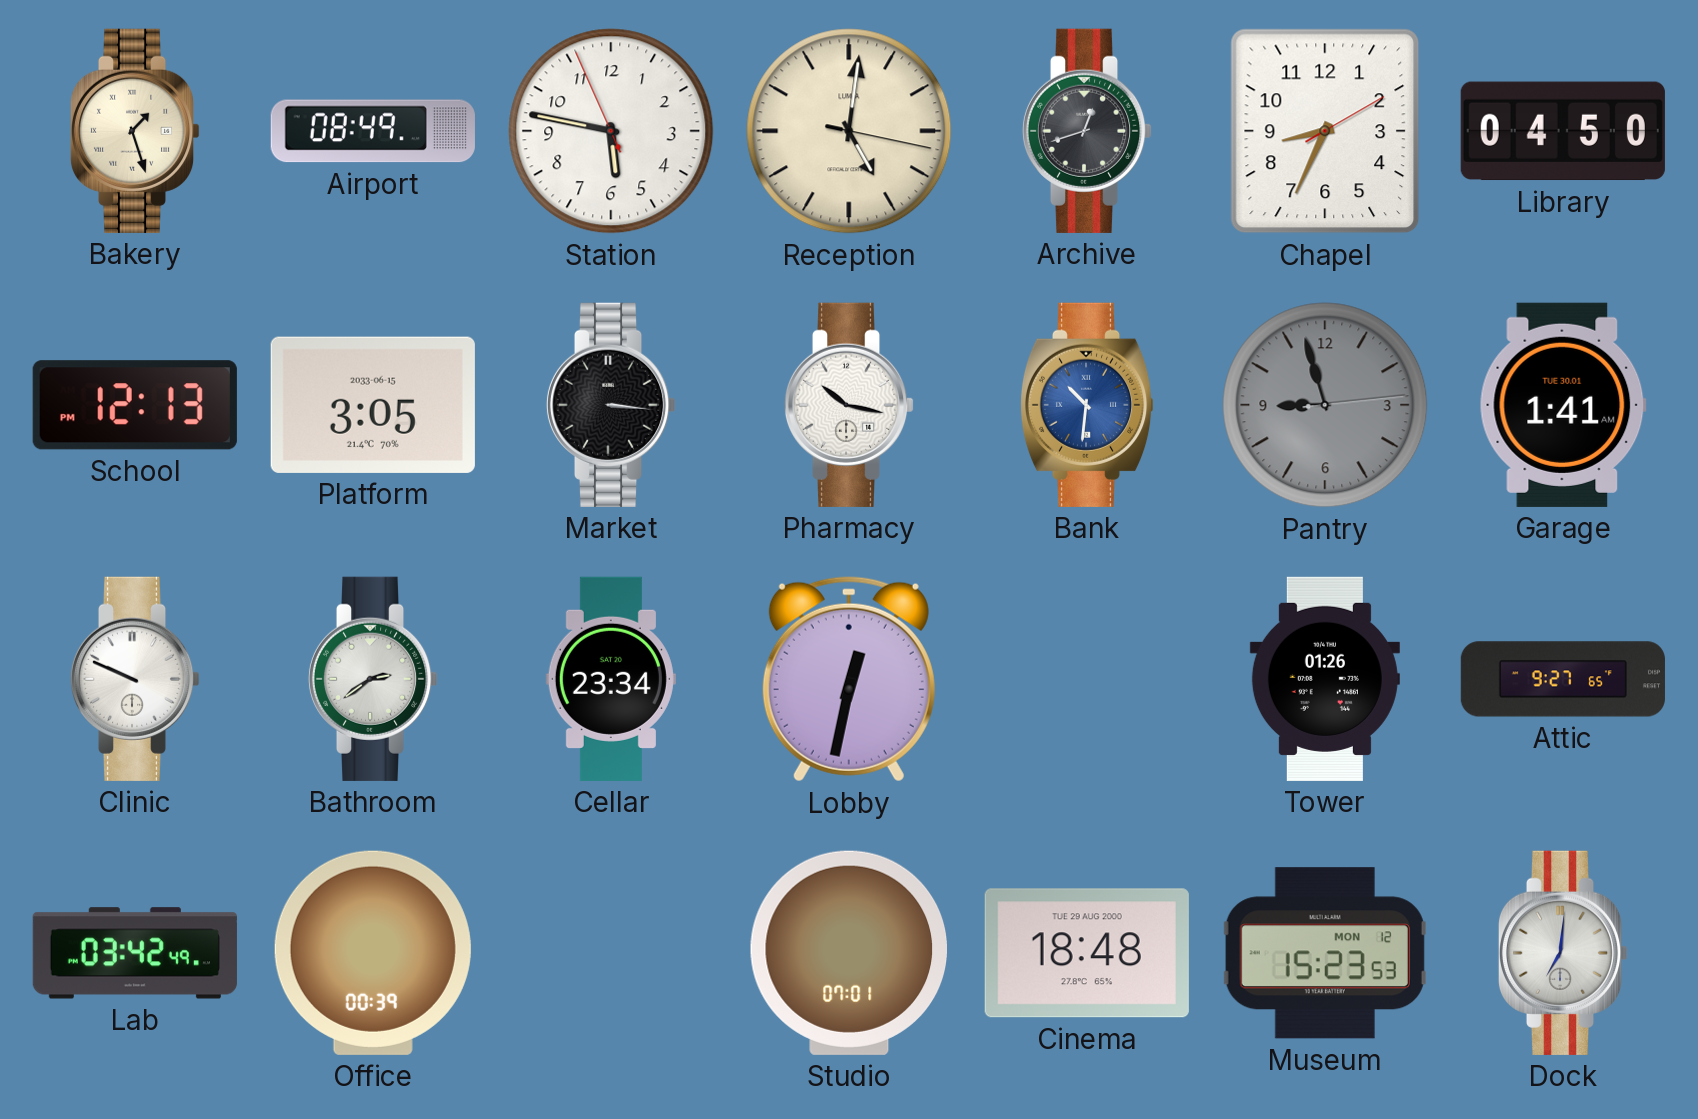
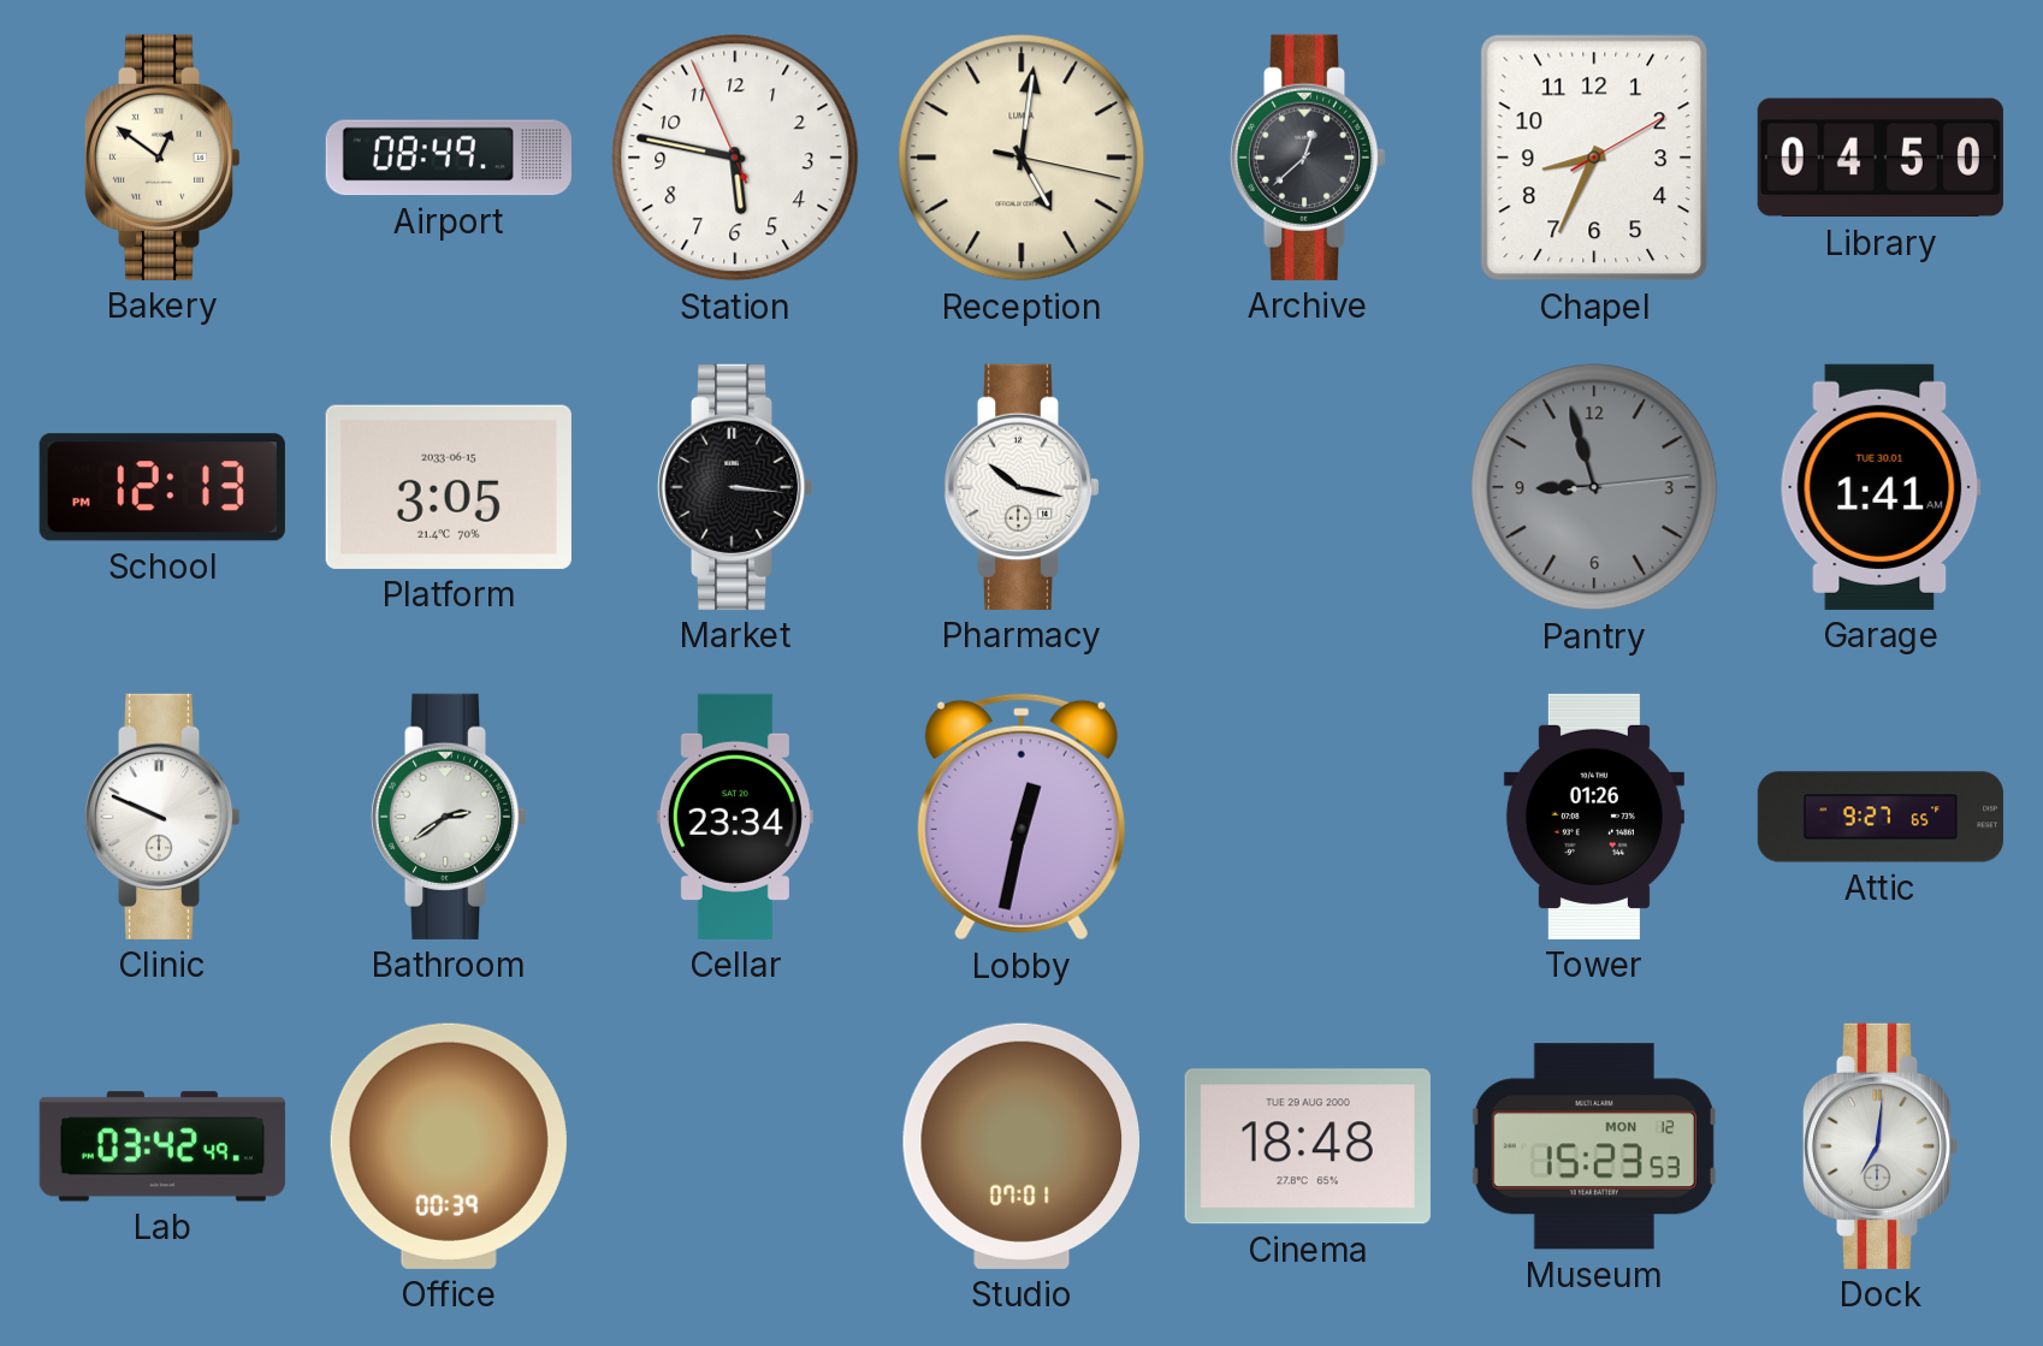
Bakery: 1:27 -> 12:51
Archive: 12:42 -> 12:38
Bank: 10:31 -> none
